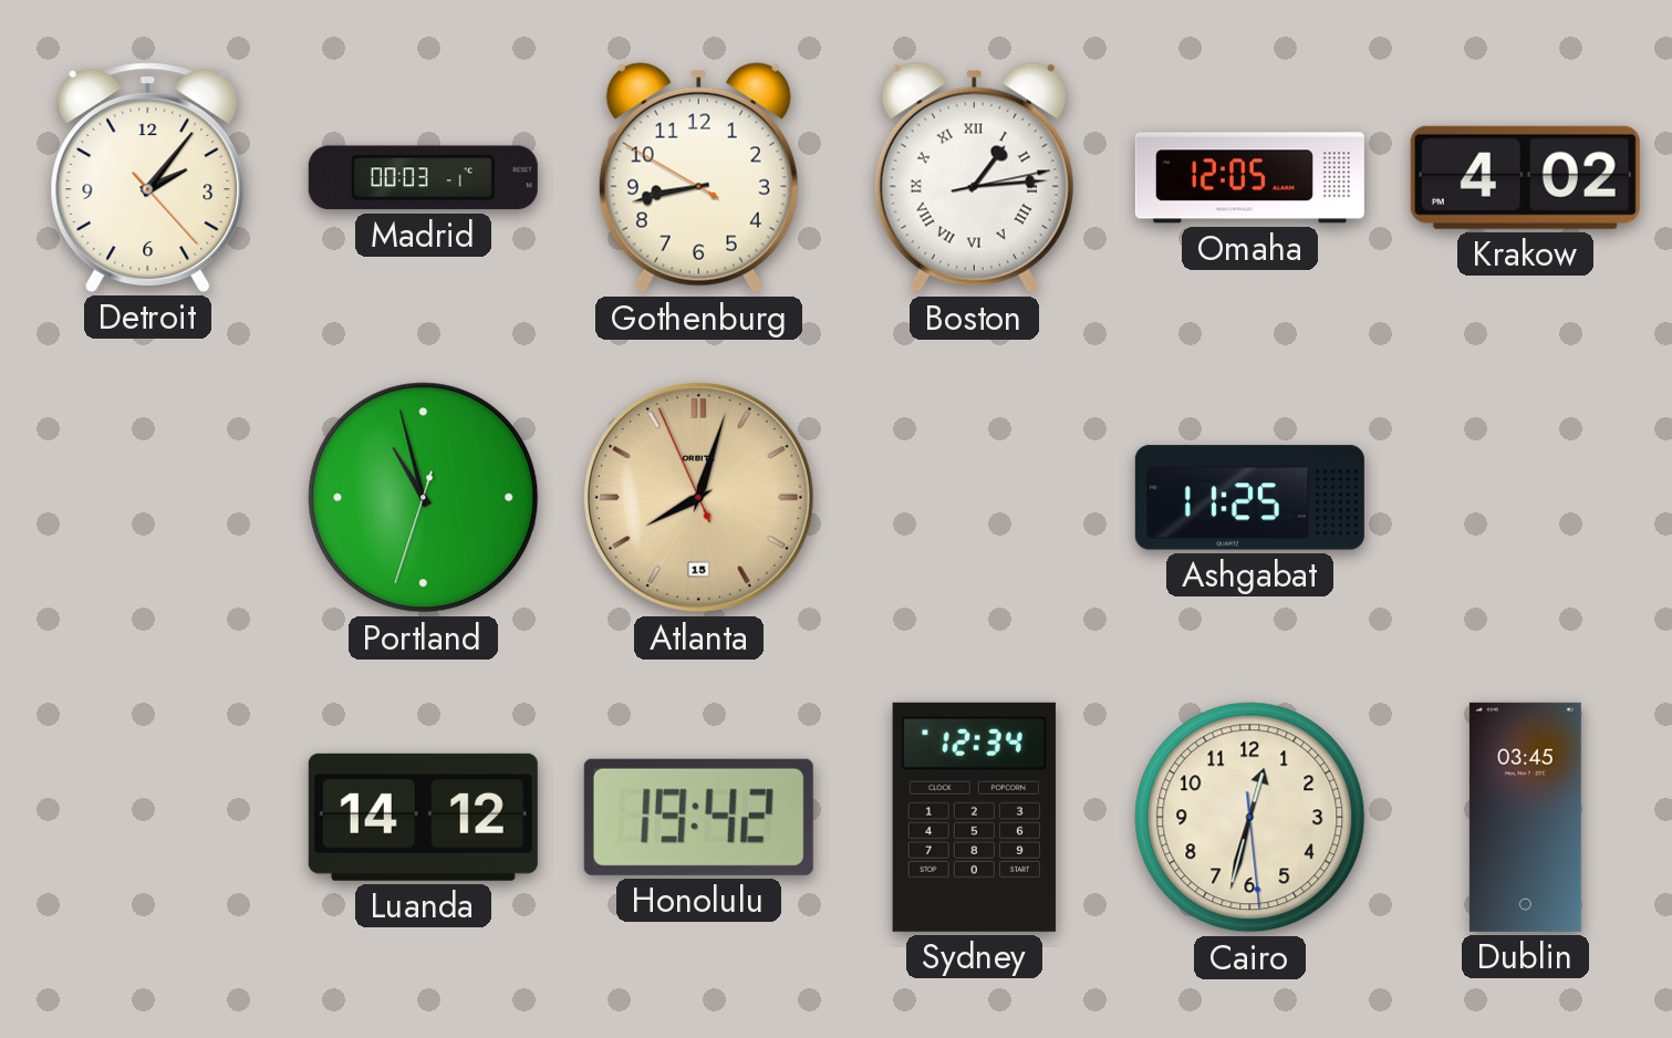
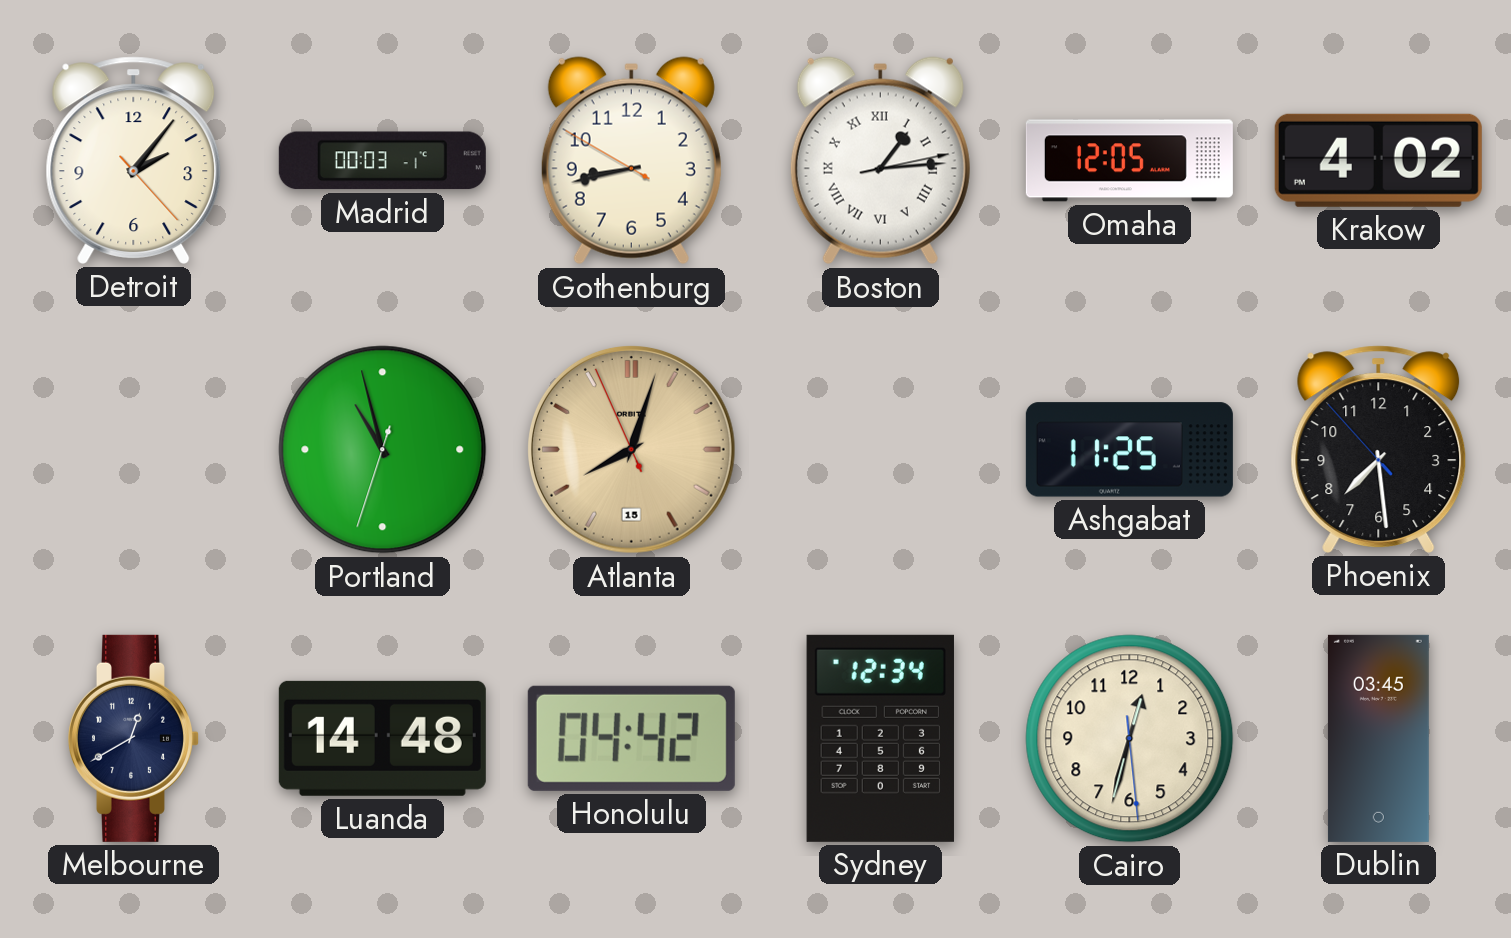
Phoenix: none -> 7:28
Melbourne: none -> 12:40
Luanda: 14:12 -> 14:48
Honolulu: 19:42 -> 04:42
